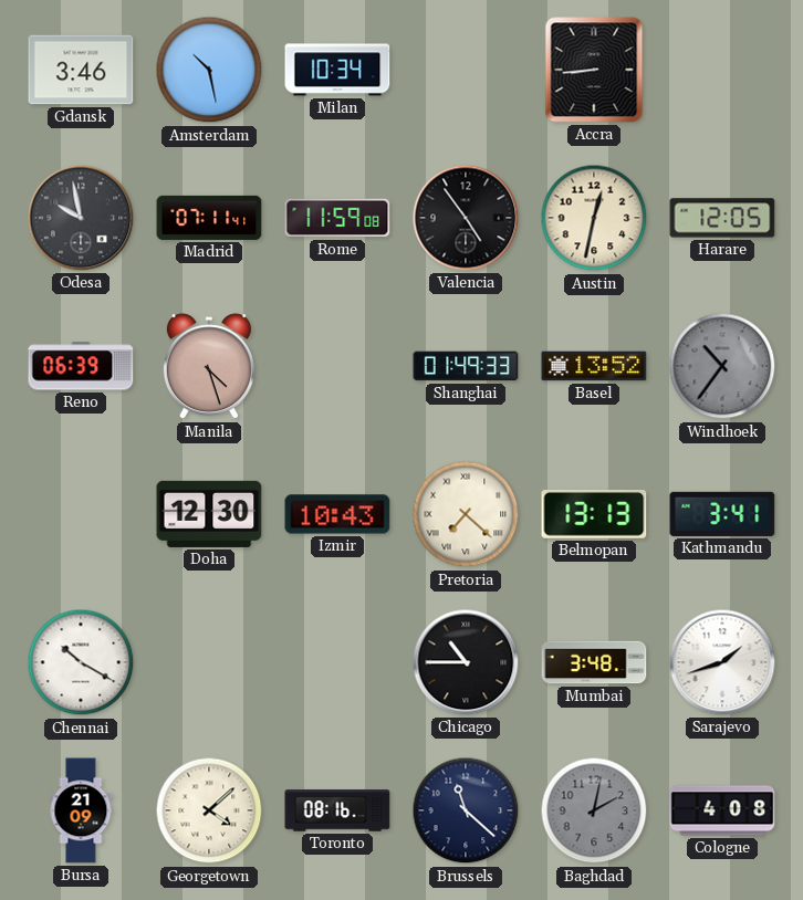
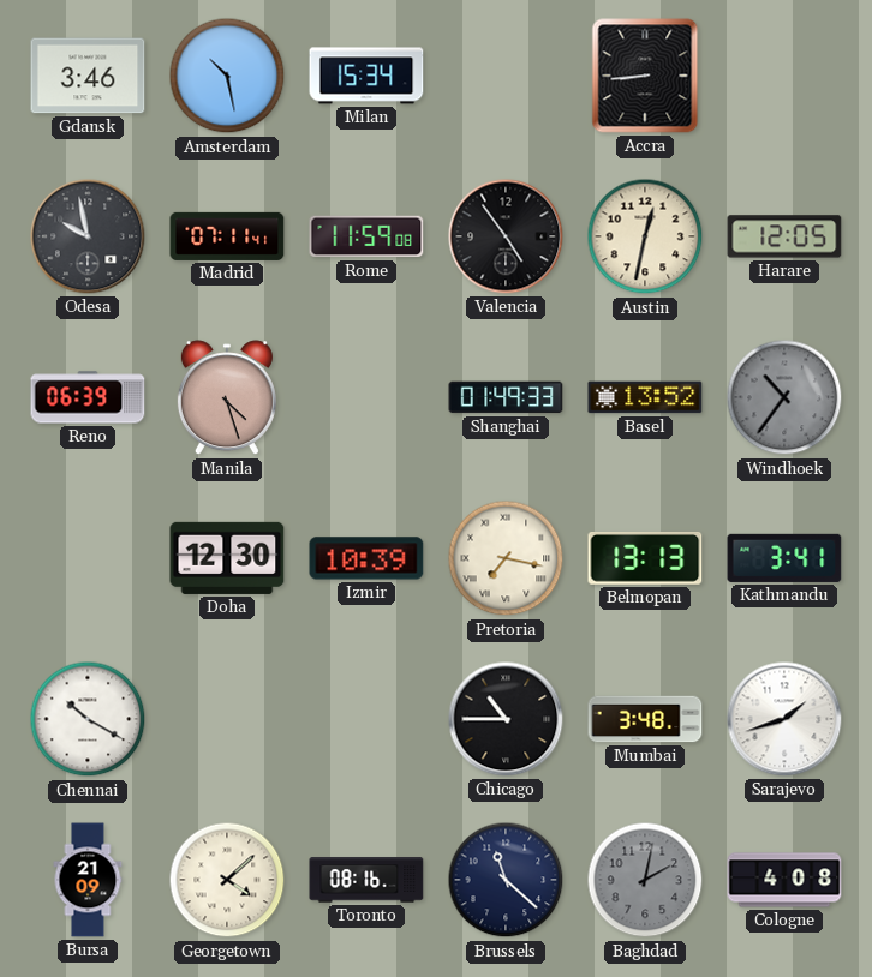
Milan: 10:34 -> 15:34
Izmir: 10:43 -> 10:39
Pretoria: 7:22 -> 7:17
